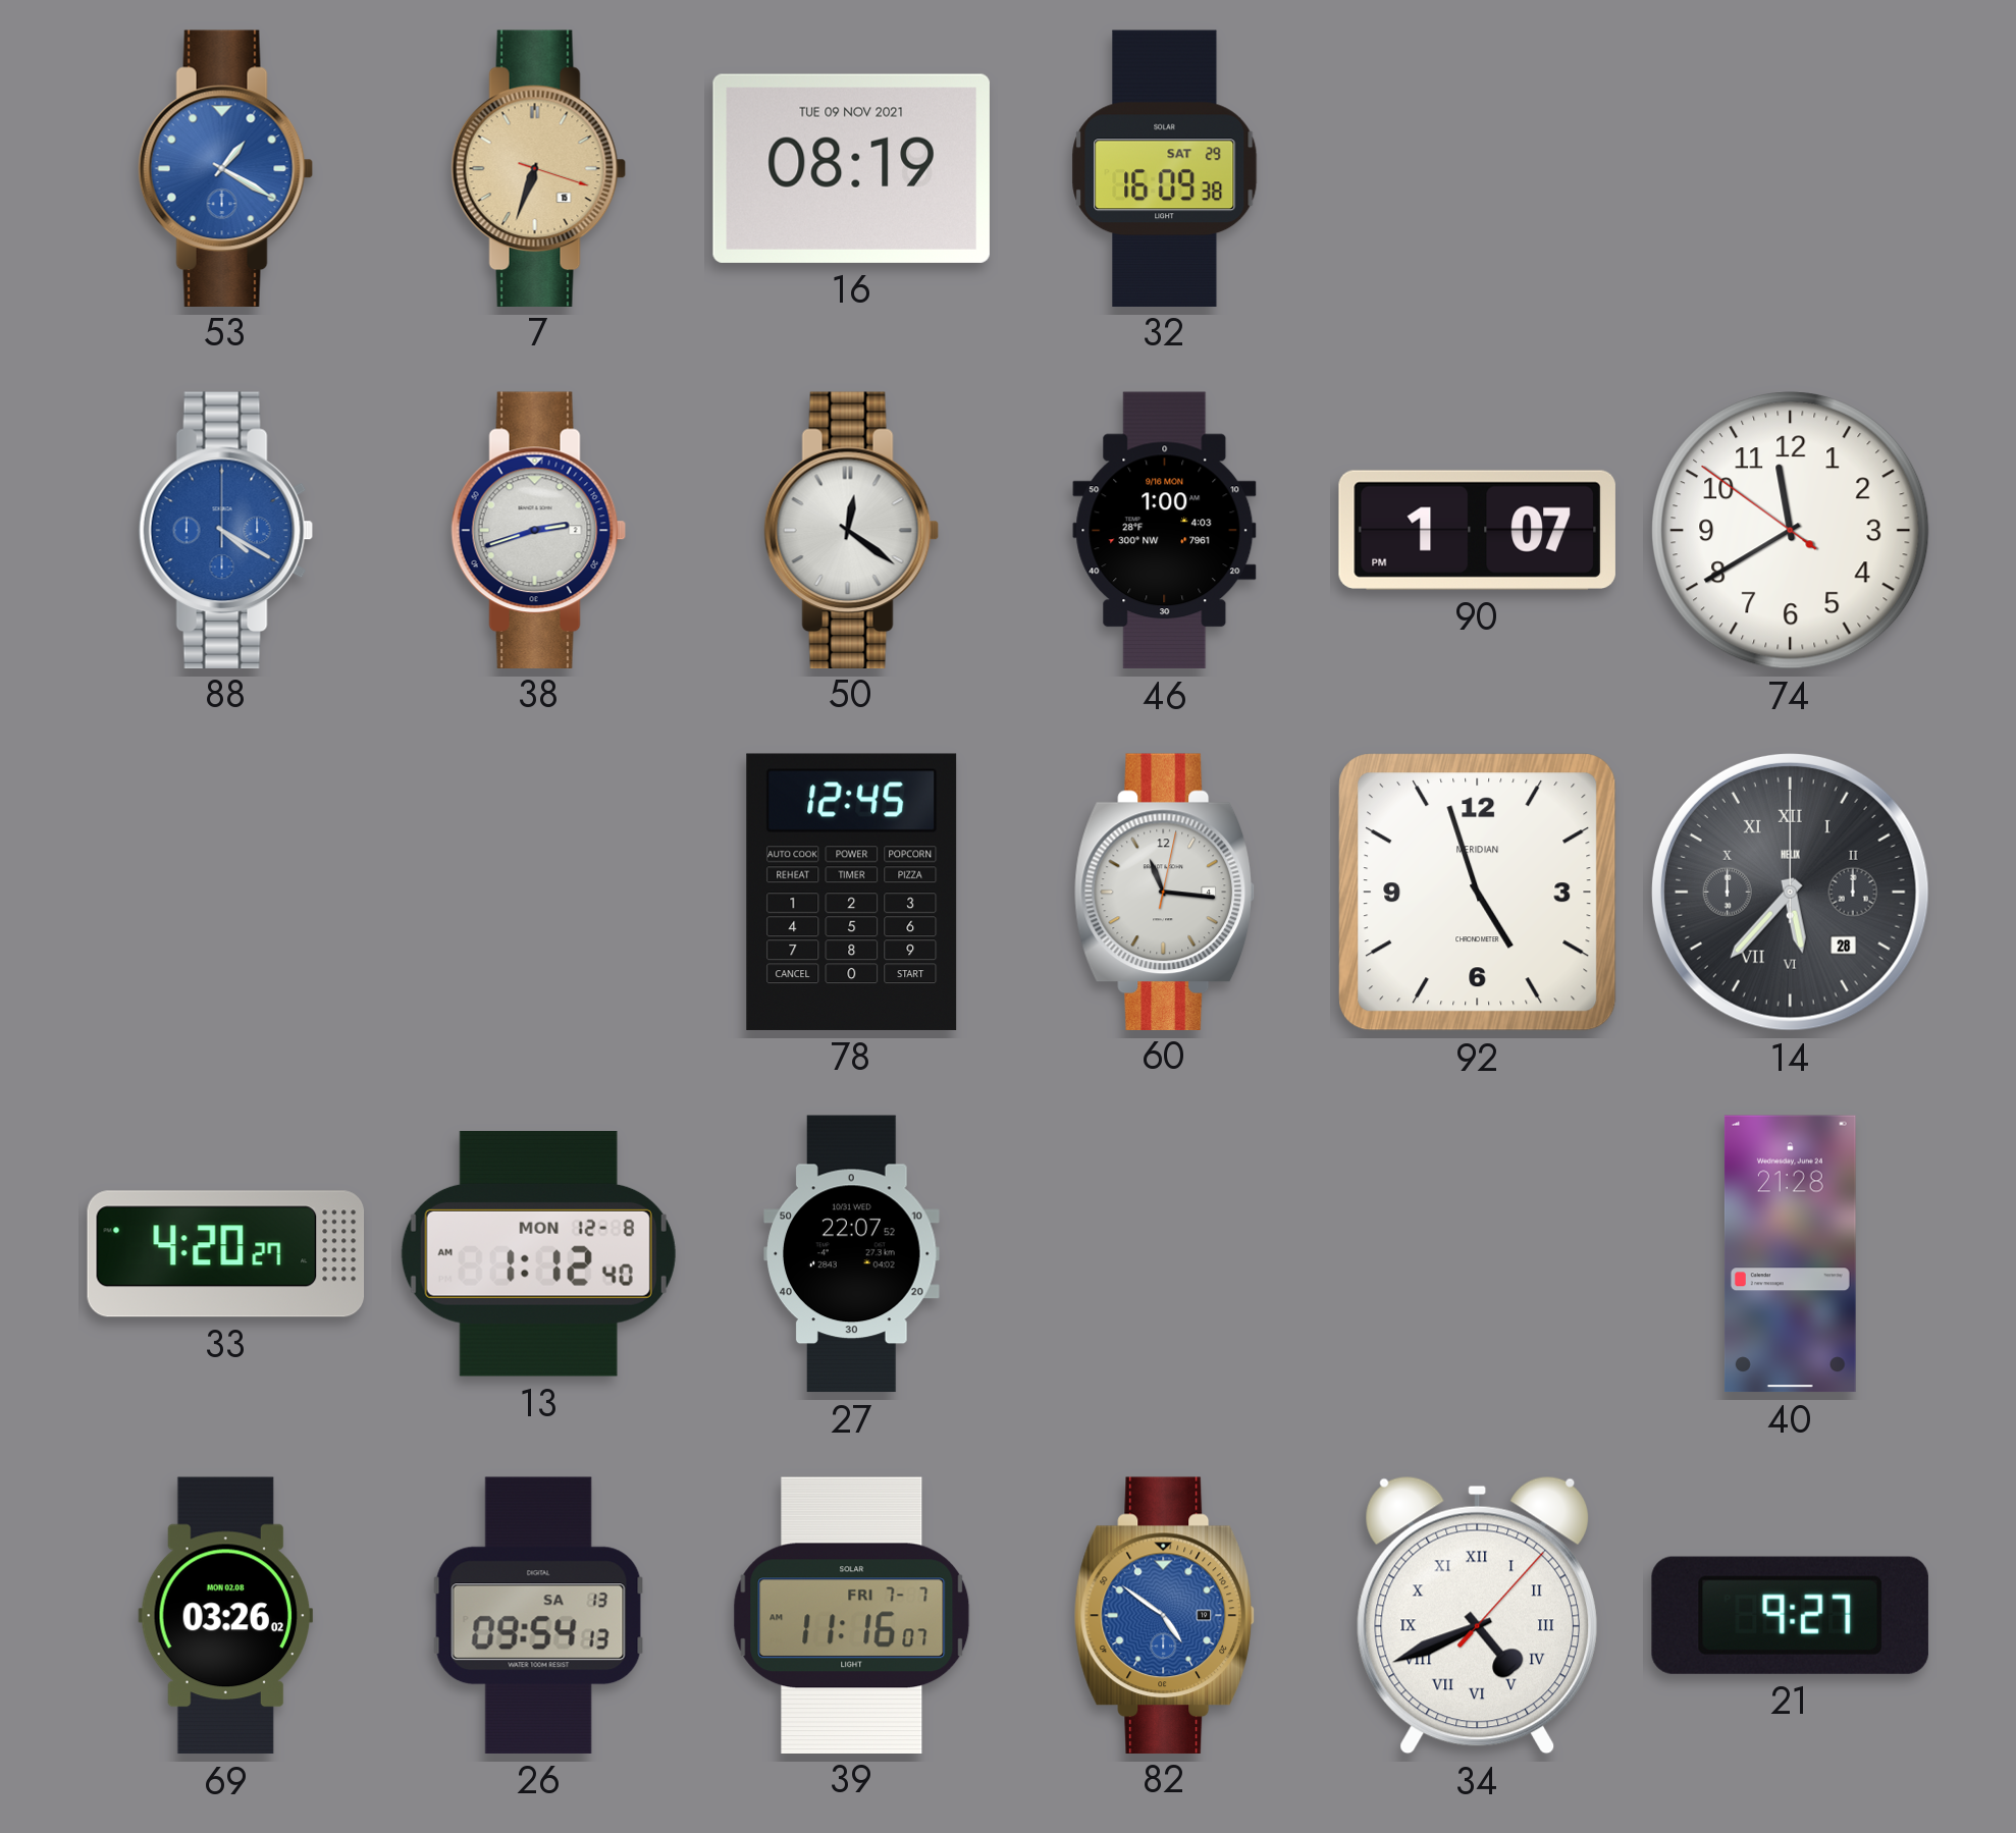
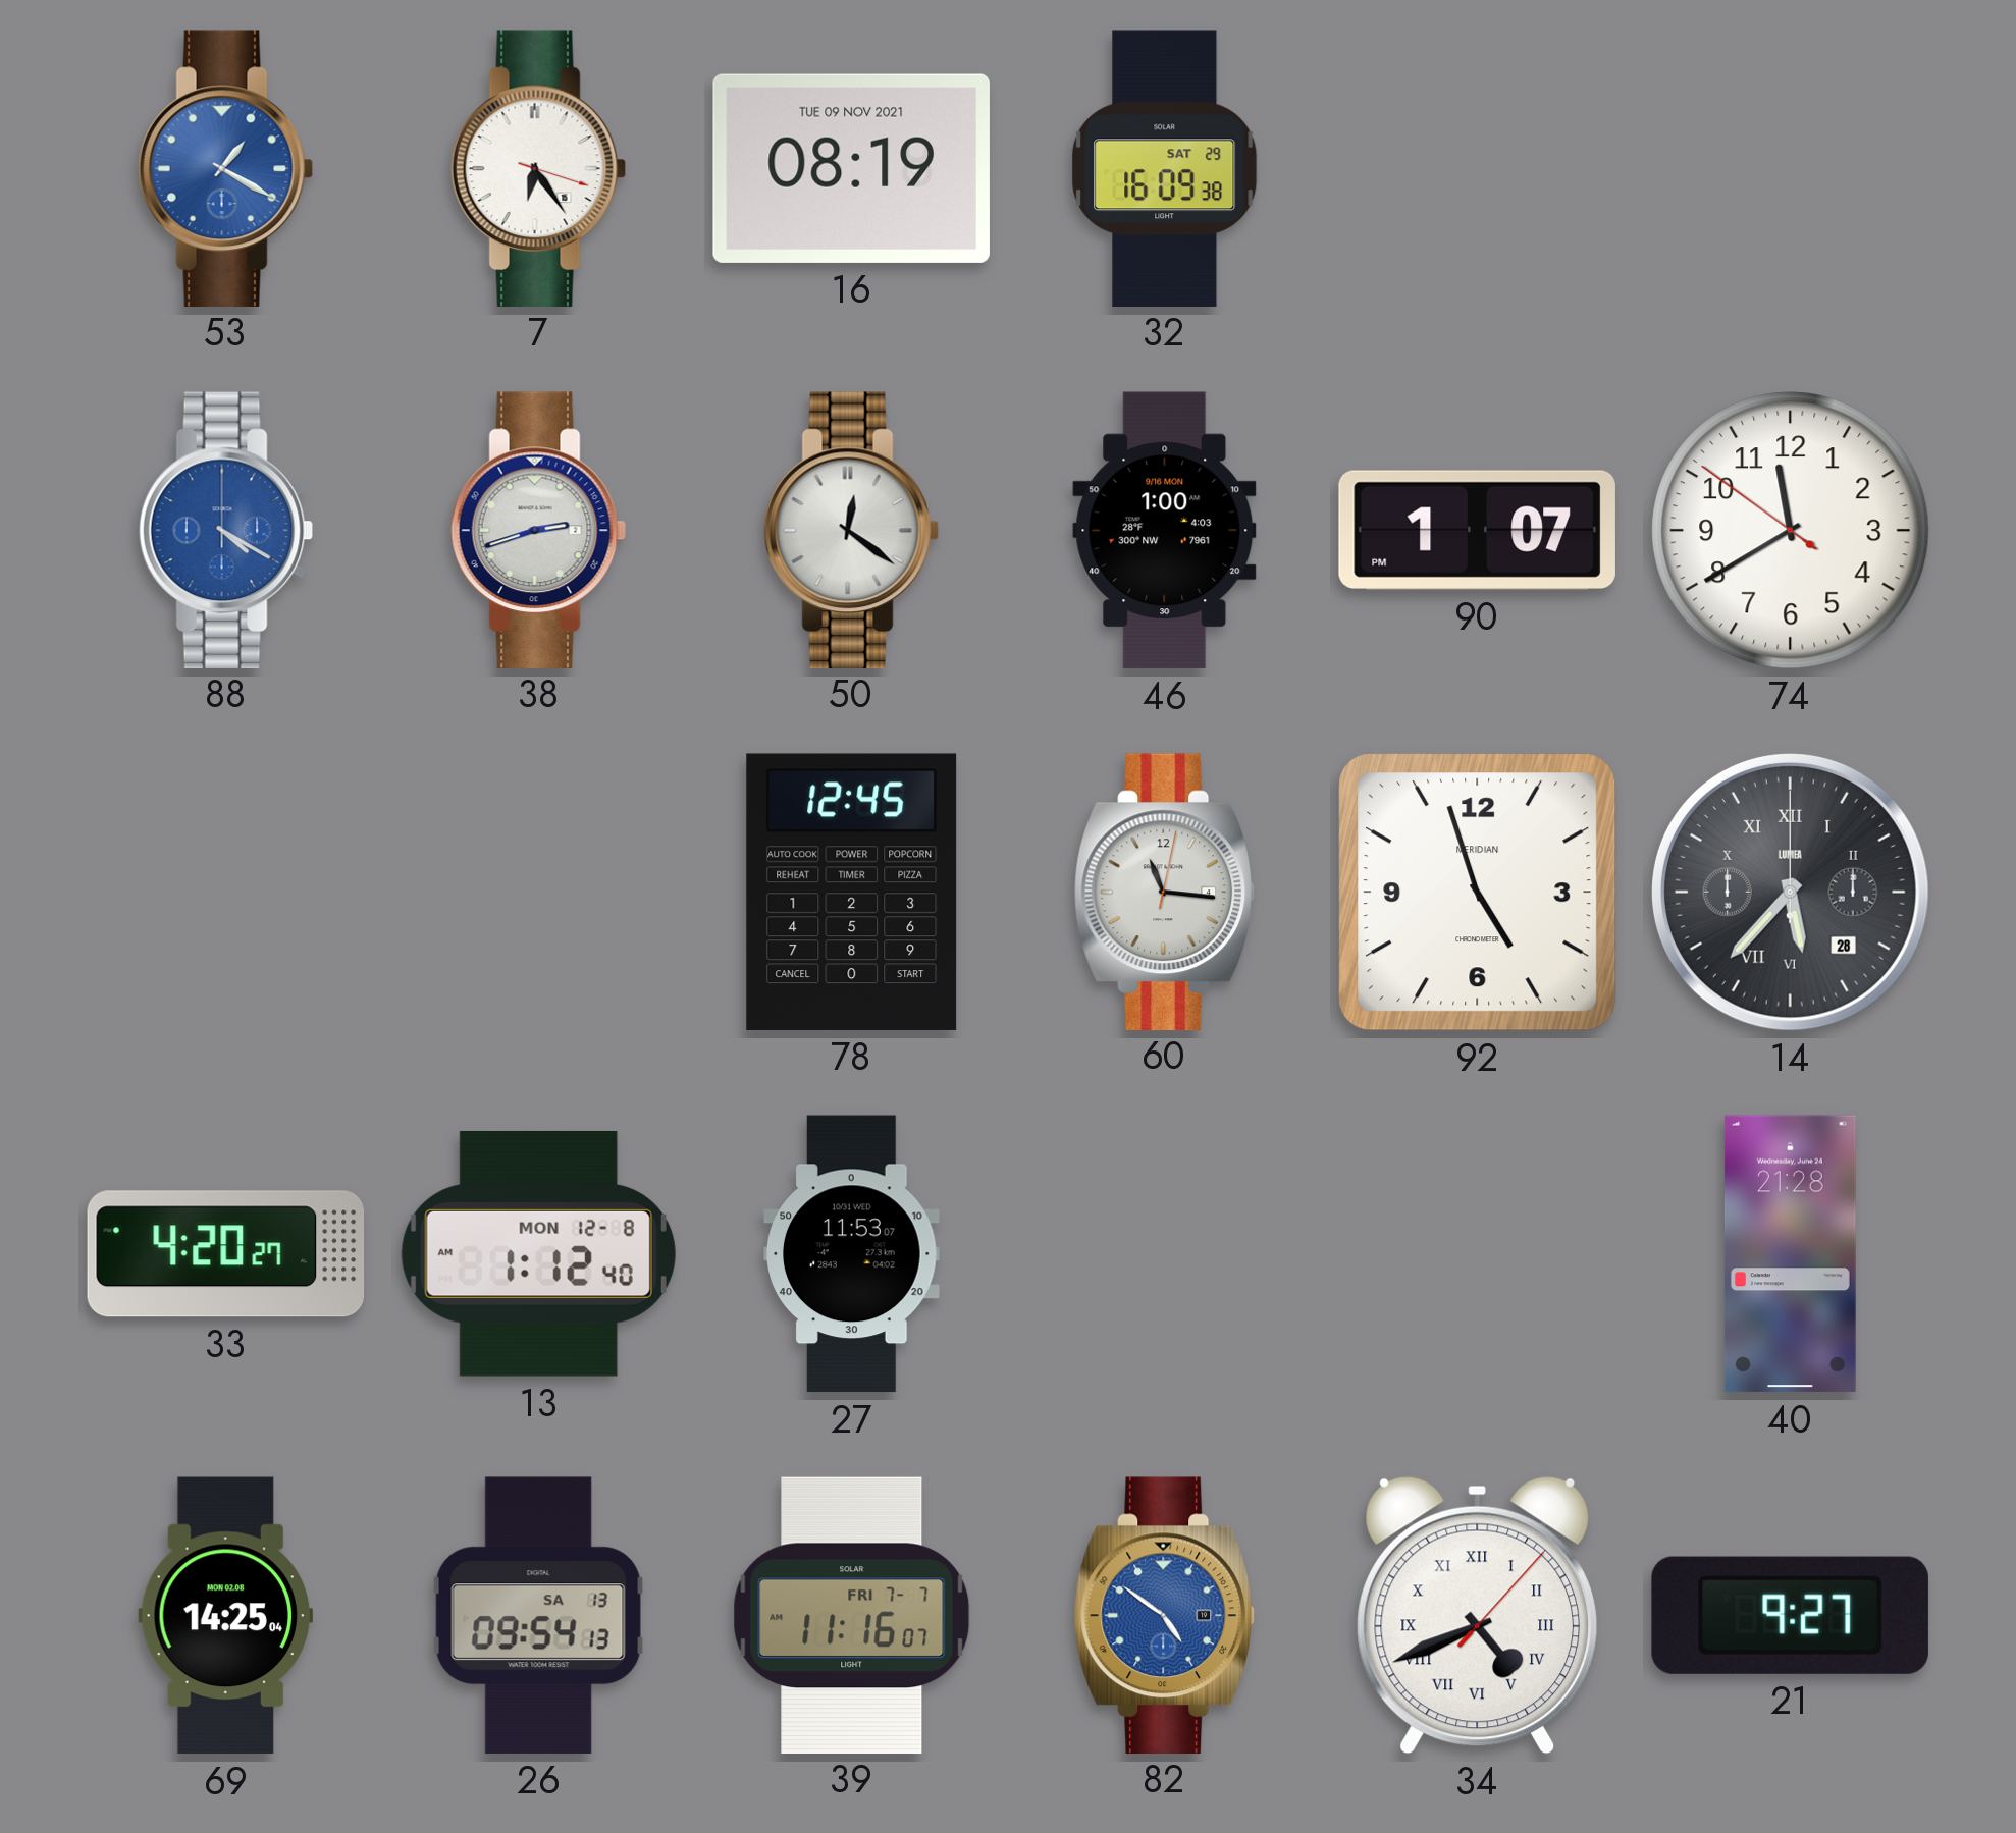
7: 6:33 -> 6:24
7 dial: champagne -> white
14 brand: HELIX -> LUMEA
27: 22:07 -> 11:53
69: 03:26 -> 14:25
